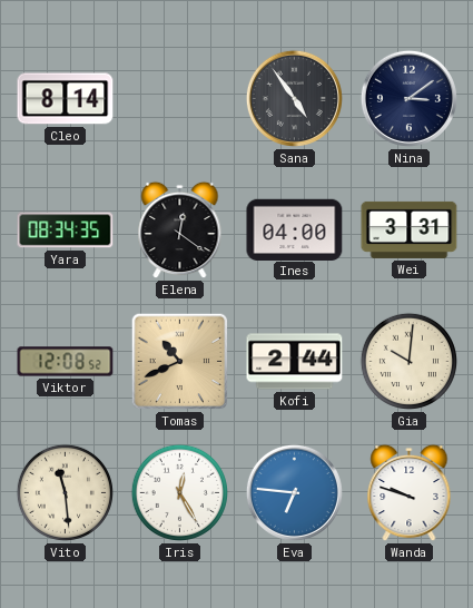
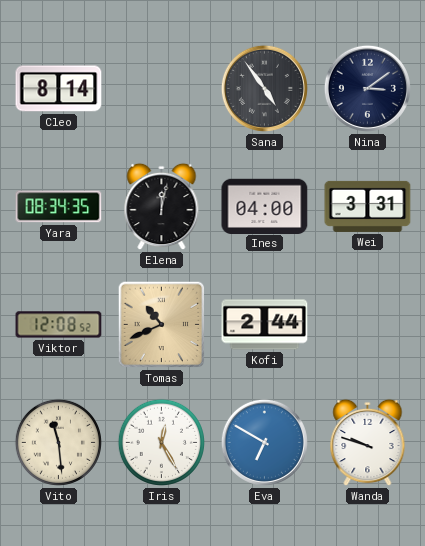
Elena: 12:21 -> 12:02
Gia: 10:01 -> none
Eva: 6:46 -> 6:50
